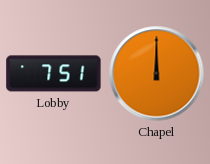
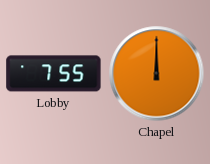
Lobby: 7:51 -> 7:55
